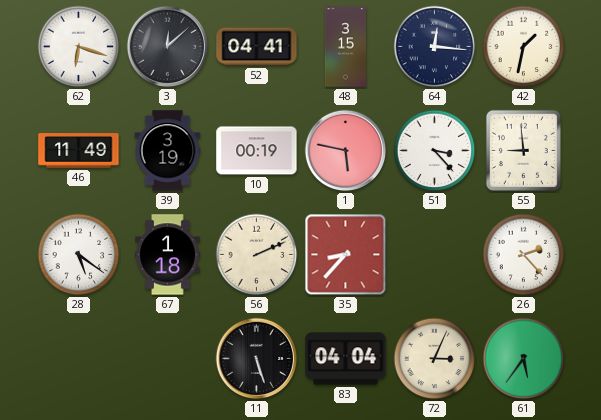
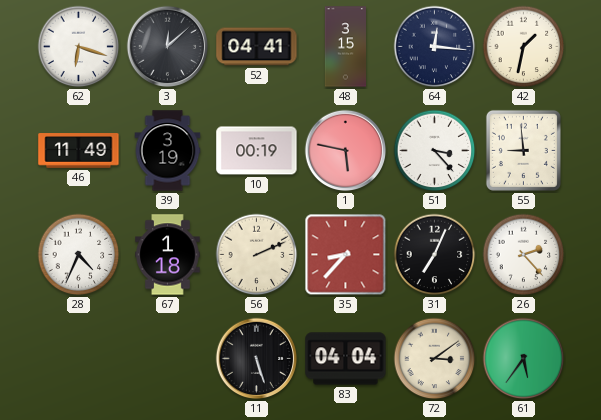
28: 5:21 -> 4:34
31: none -> 7:04
72: 3:04 -> 3:09
